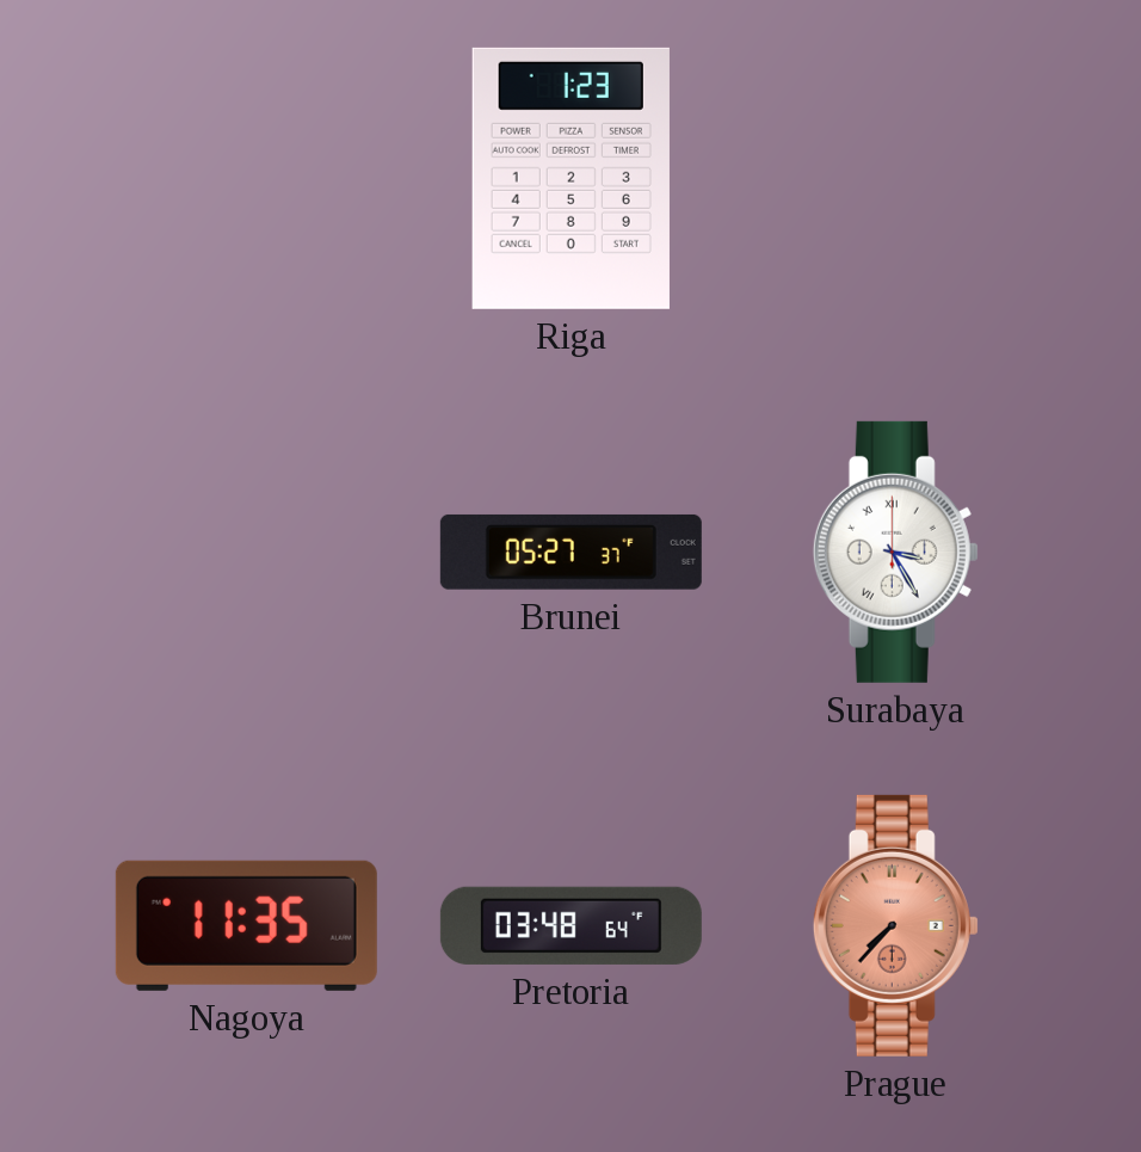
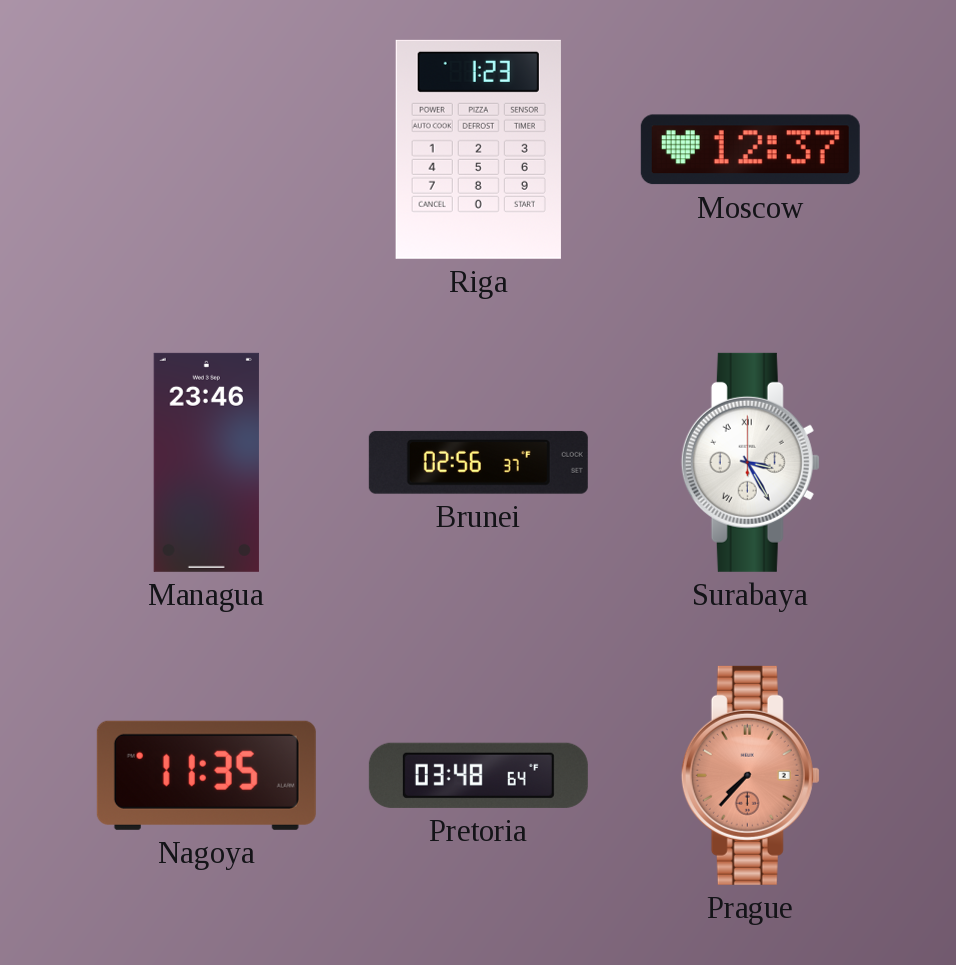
Moscow: none -> 12:37
Managua: none -> 23:46
Brunei: 05:27 -> 02:56
